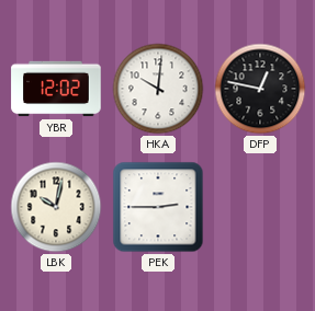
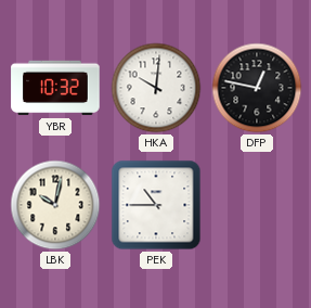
YBR: 12:02 -> 10:32
PEK: 2:45 -> 10:45
